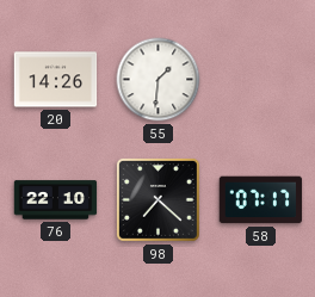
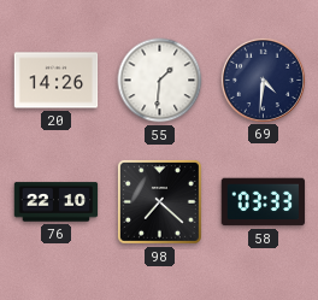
69: none -> 4:31
58: 07:17 -> 03:33
